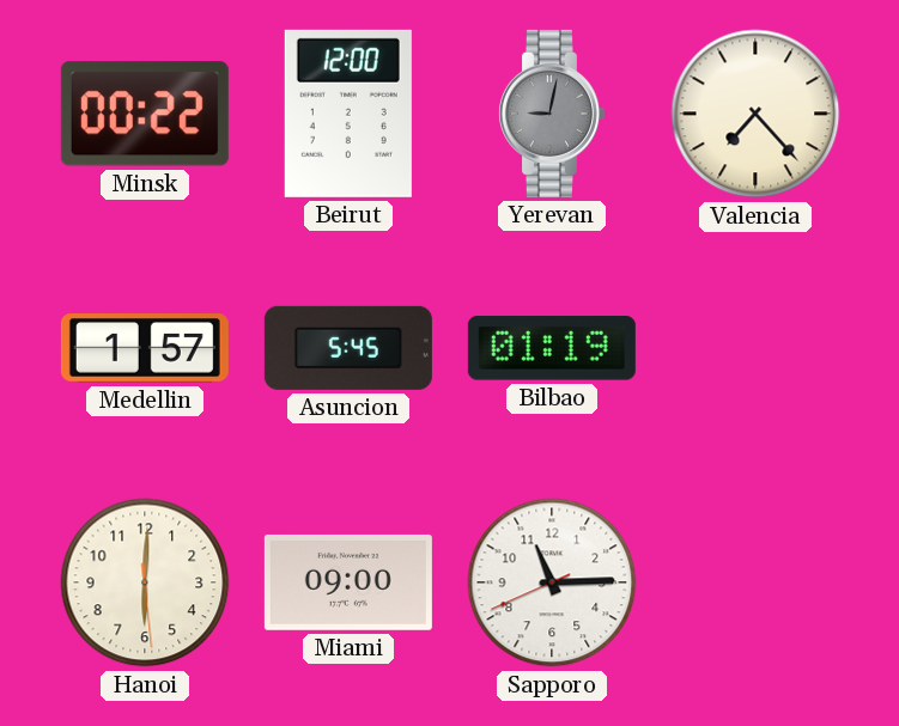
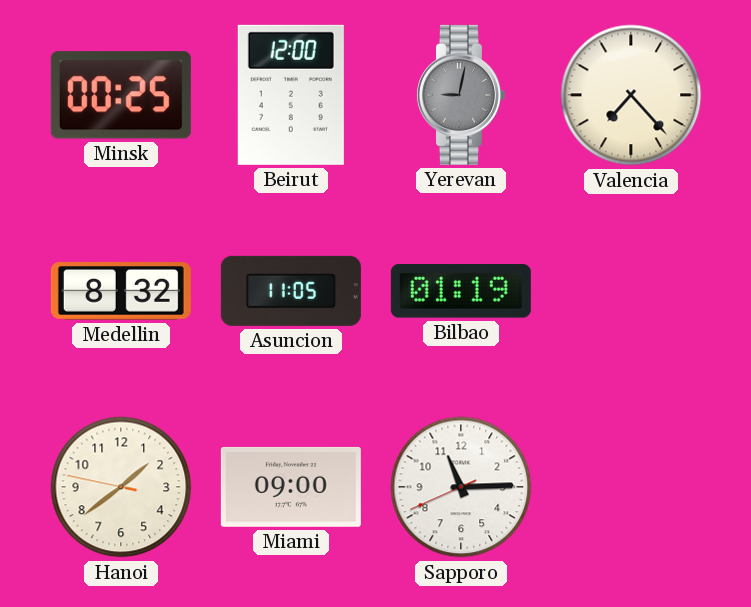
Minsk: 00:22 -> 00:25
Medellin: 1:57 -> 8:32
Asuncion: 5:45 -> 11:05
Hanoi: 6:00 -> 1:38
